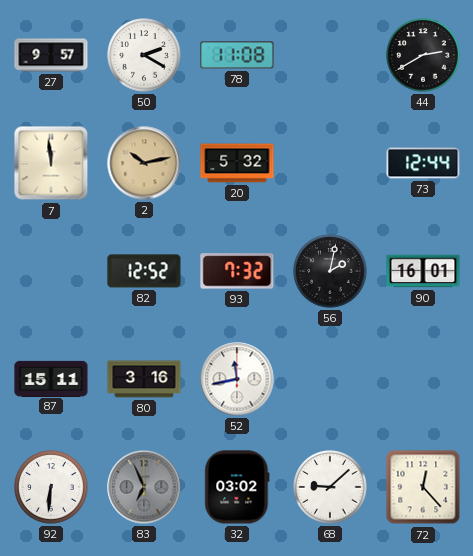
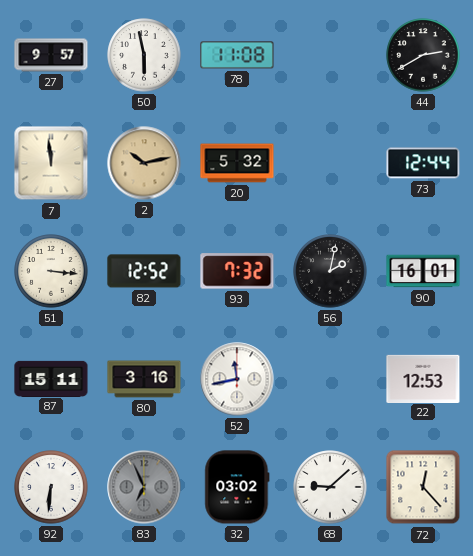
50: 2:20 -> 5:58
51: none -> 3:16
22: none -> 12:53
